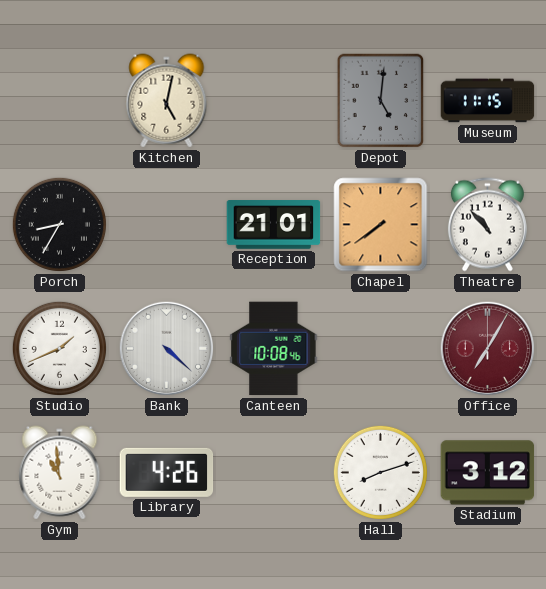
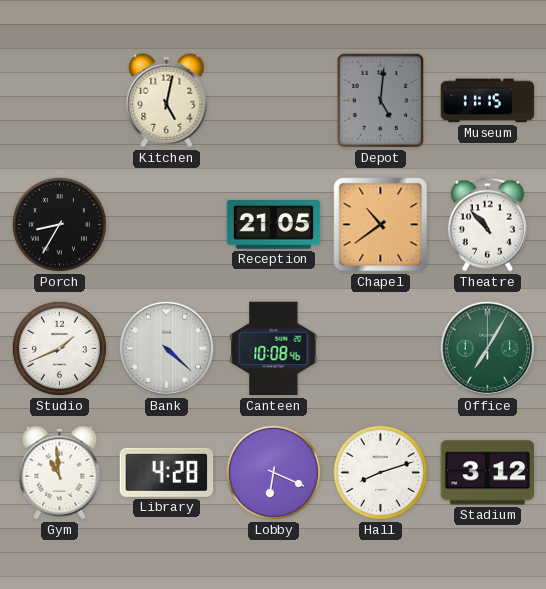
Reception: 21:01 -> 21:05
Chapel: 7:39 -> 10:39
Office dial: burgundy -> green
Library: 4:26 -> 4:28
Lobby: none -> 6:19
